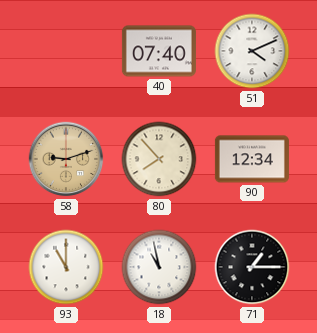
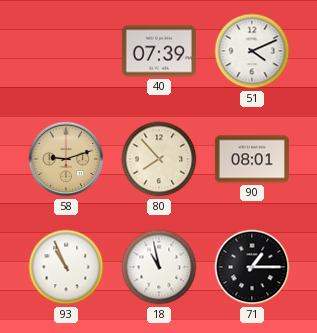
40: 07:40 -> 07:39
90: 12:34 -> 08:01
93: 11:00 -> 10:56
